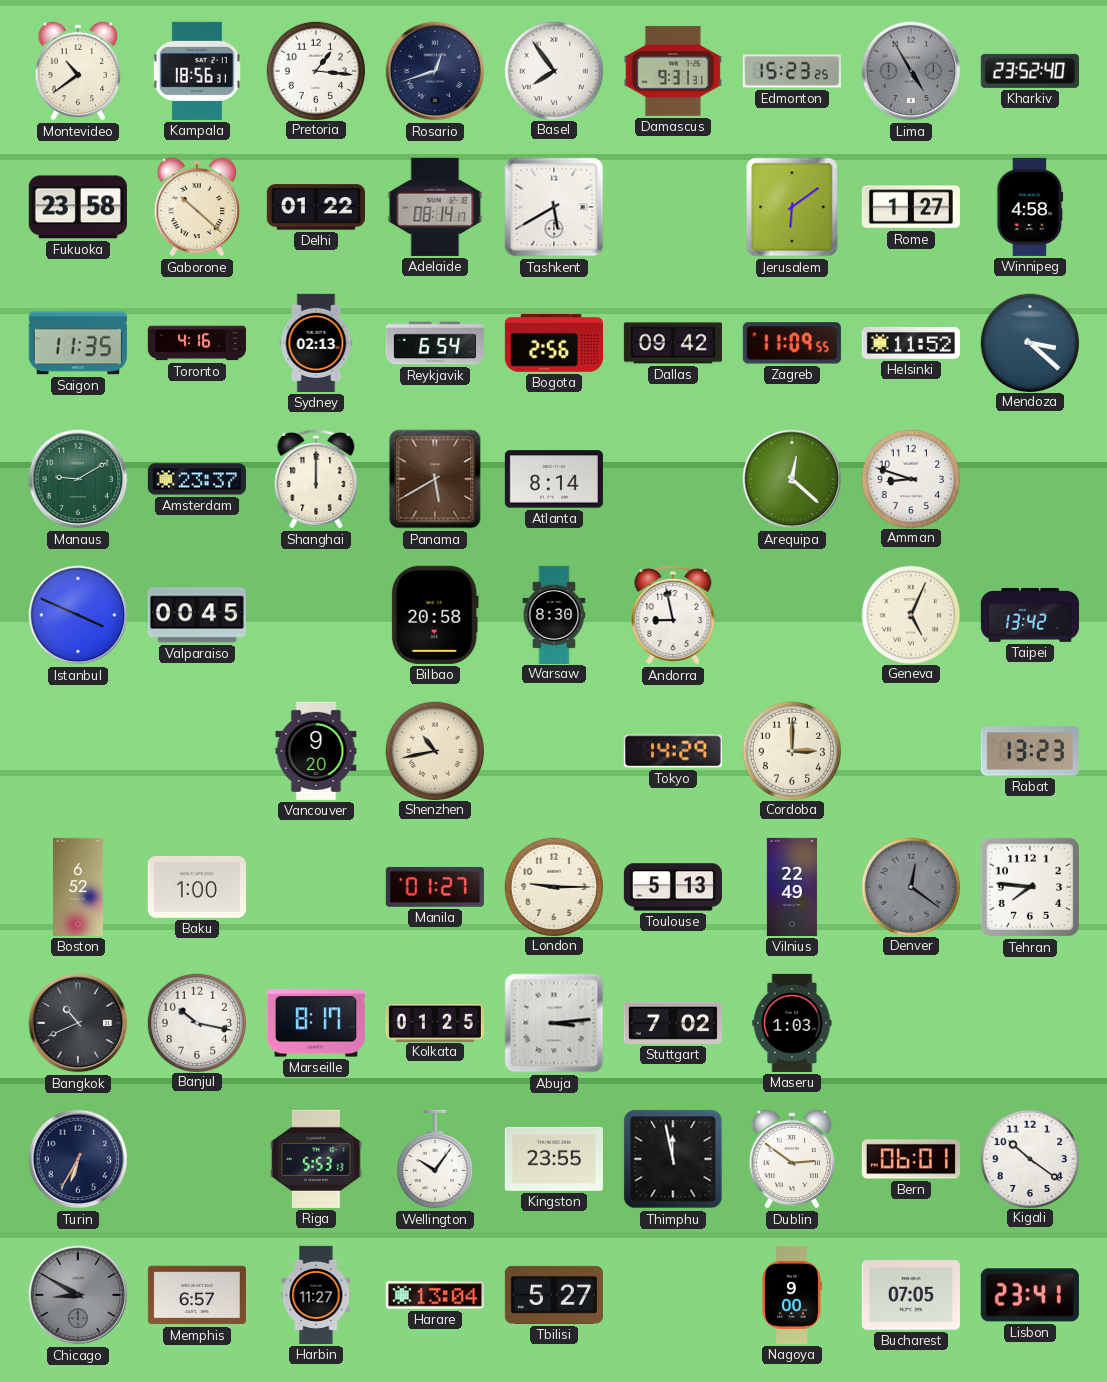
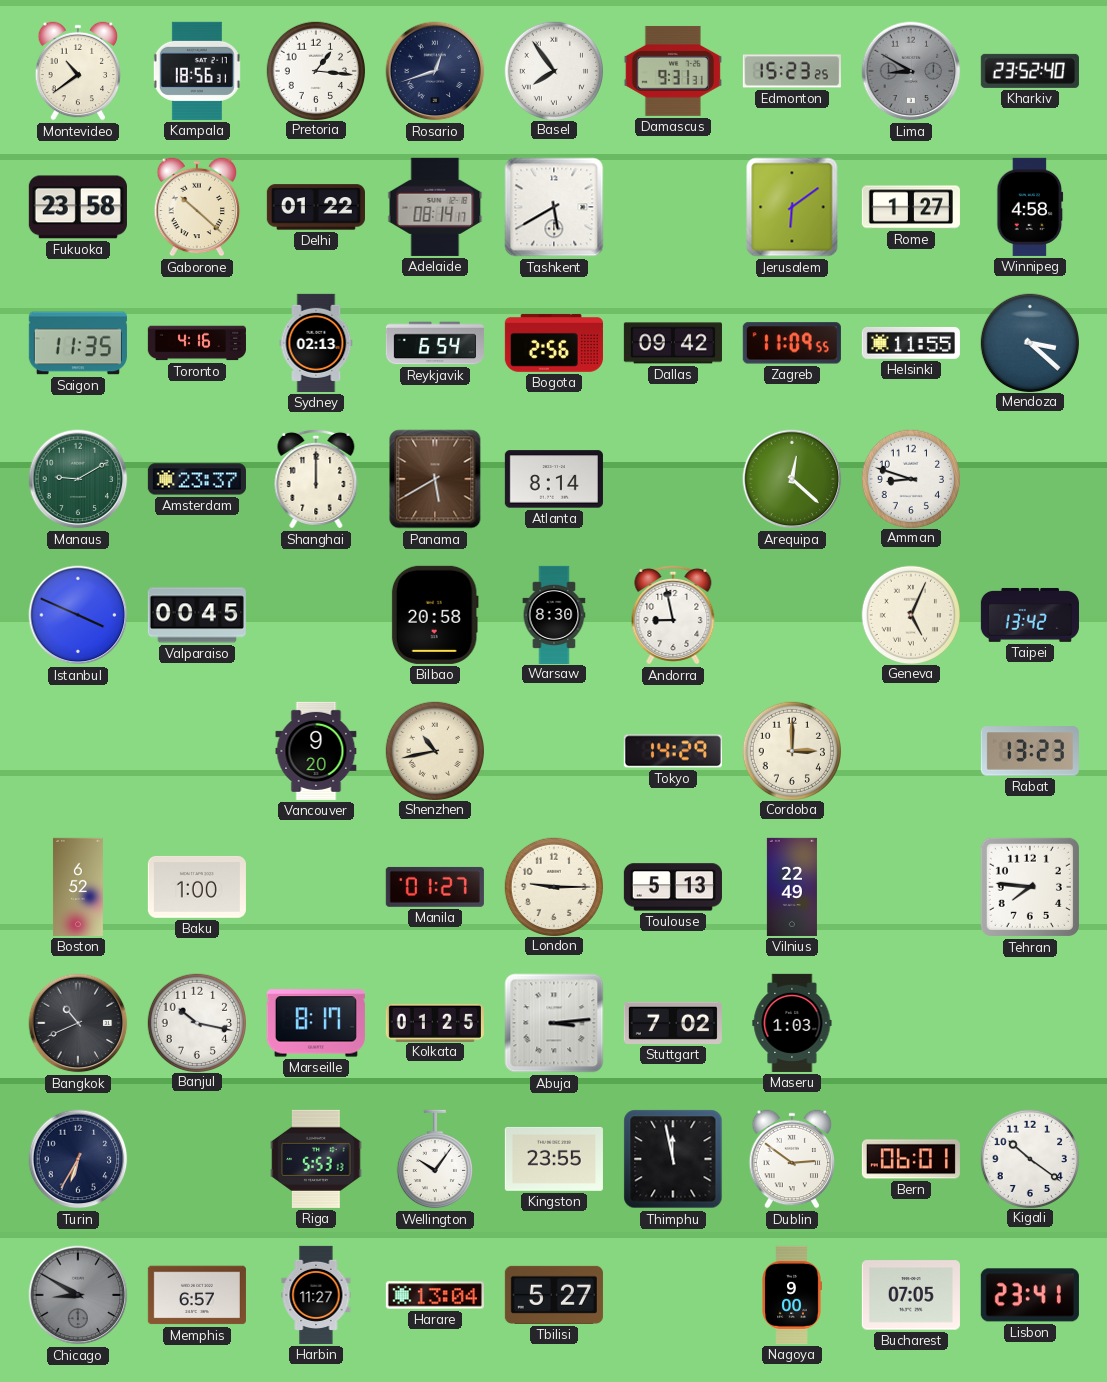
Lima: 4:55 -> 8:50
Helsinki: 11:52 -> 11:55
Denver: 12:21 -> none
